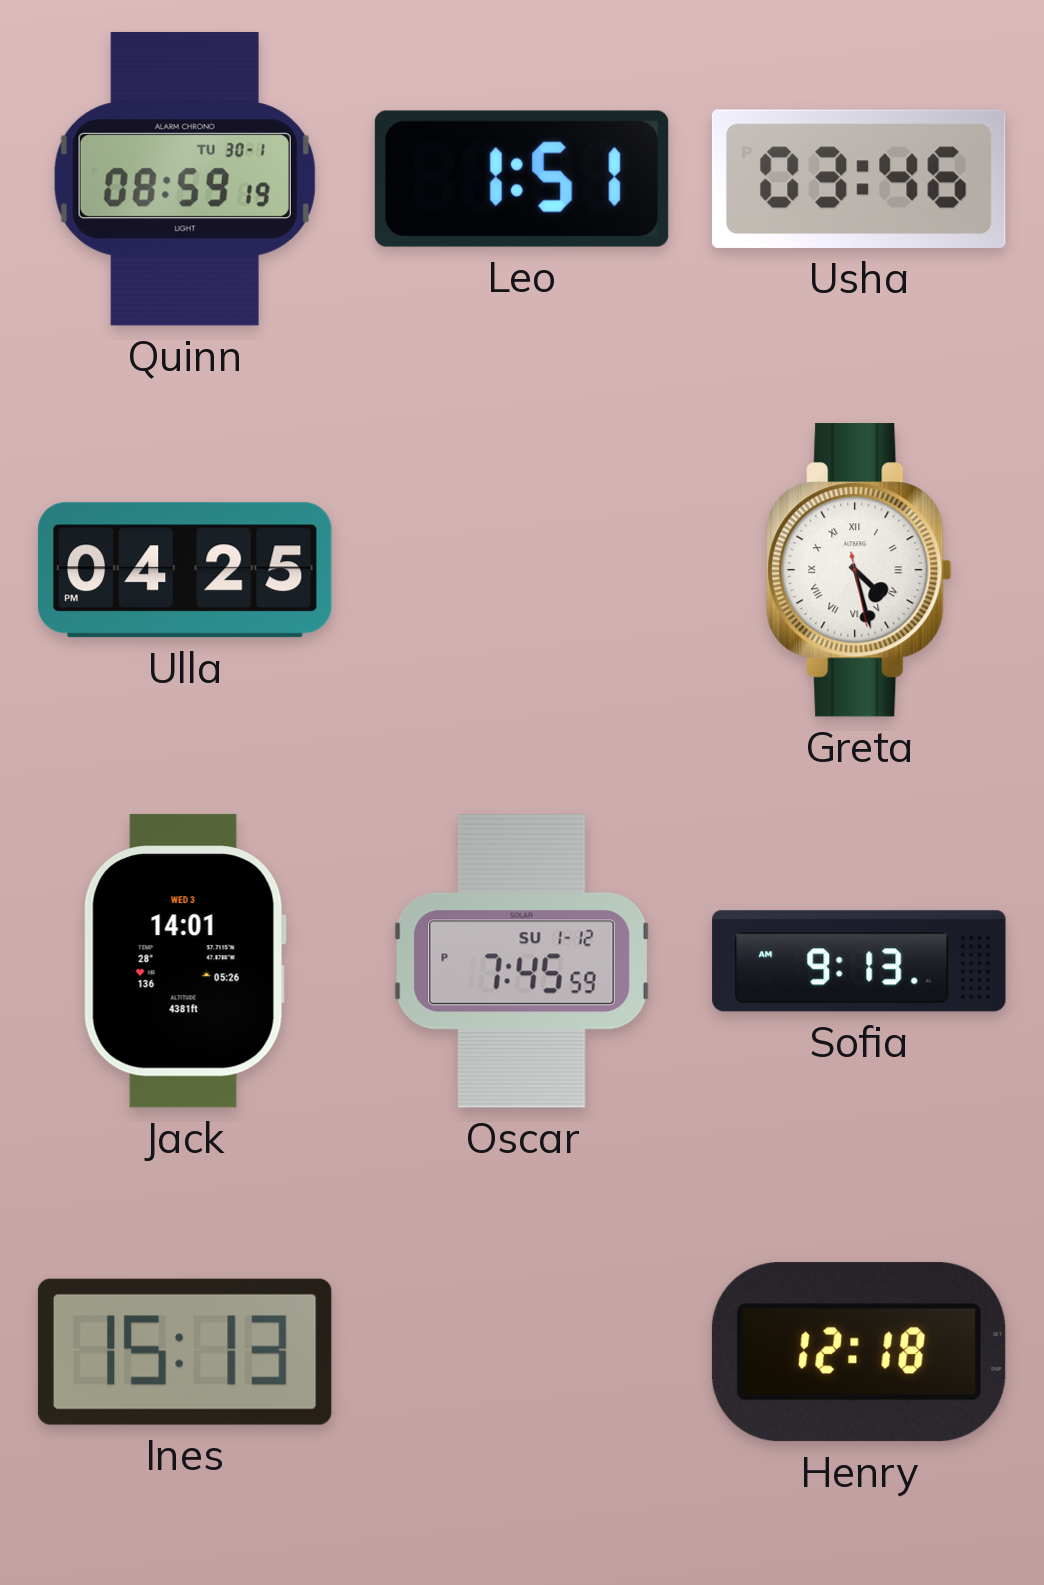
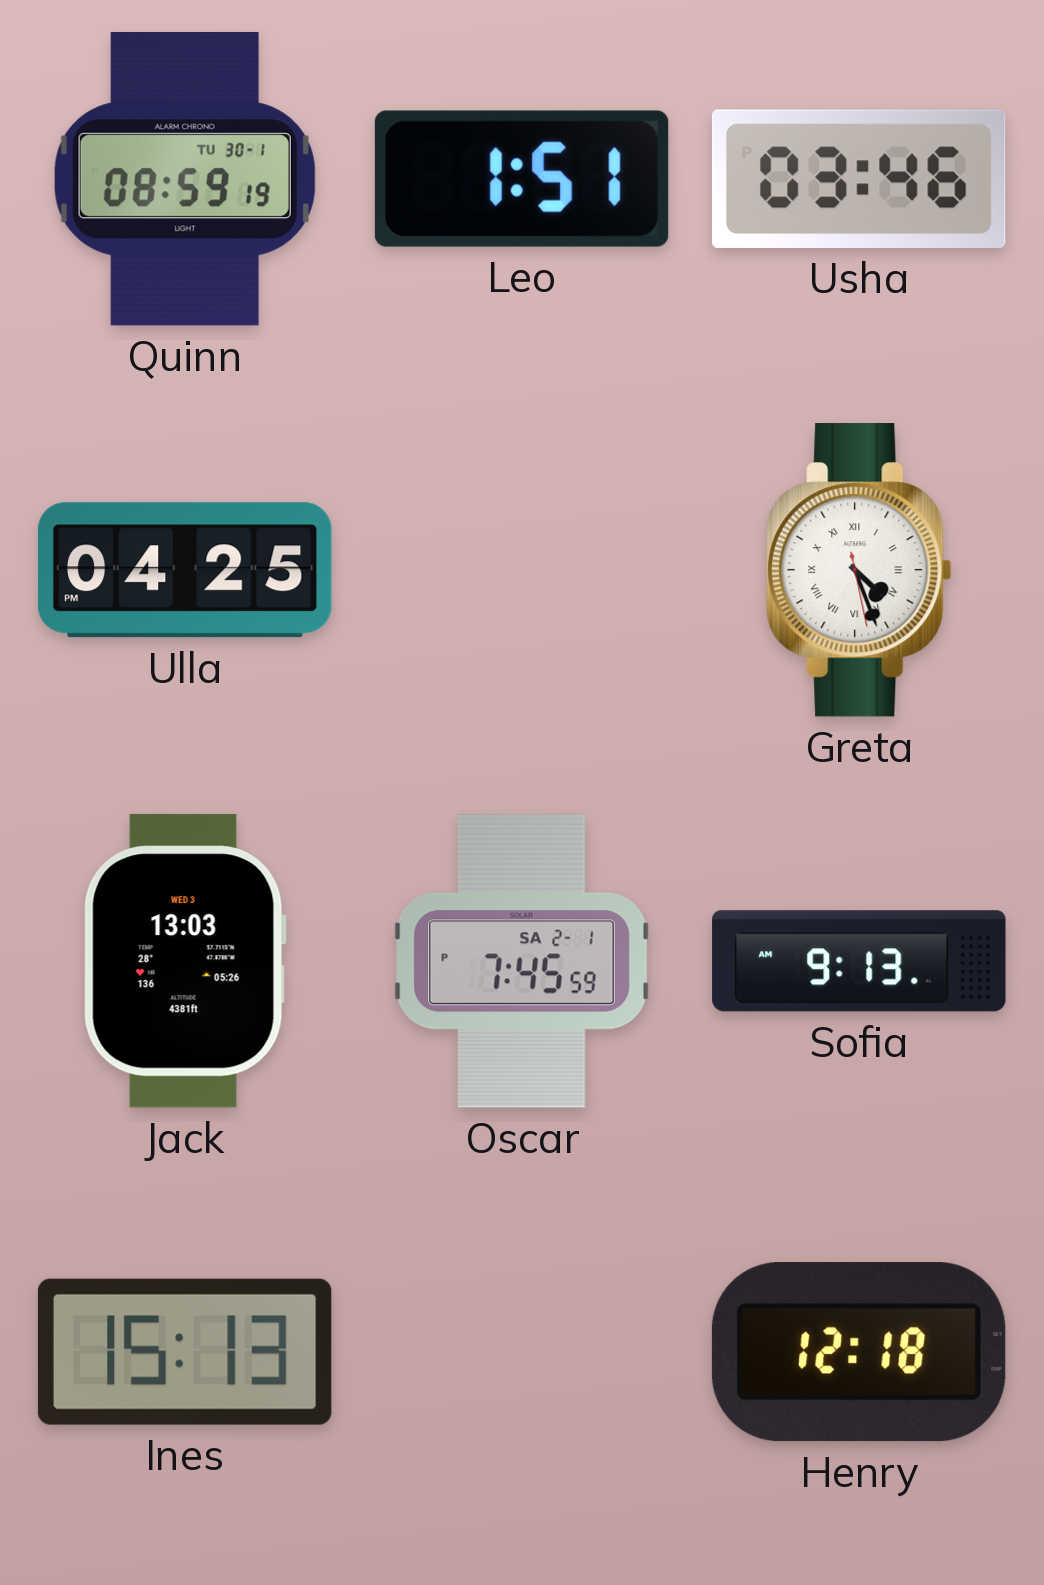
Greta: 4:27 -> 4:26
Jack: 14:01 -> 13:03
Oscar date: SU 1-12 -> SA 2-1
